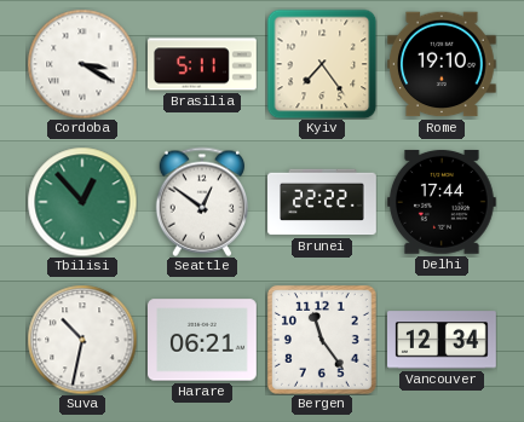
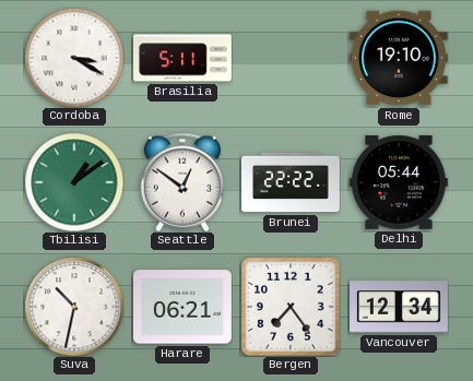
Kyiv: 7:24 -> none
Tbilisi: 12:53 -> 1:09
Delhi: 17:44 -> 05:44
Bergen: 11:24 -> 7:24
